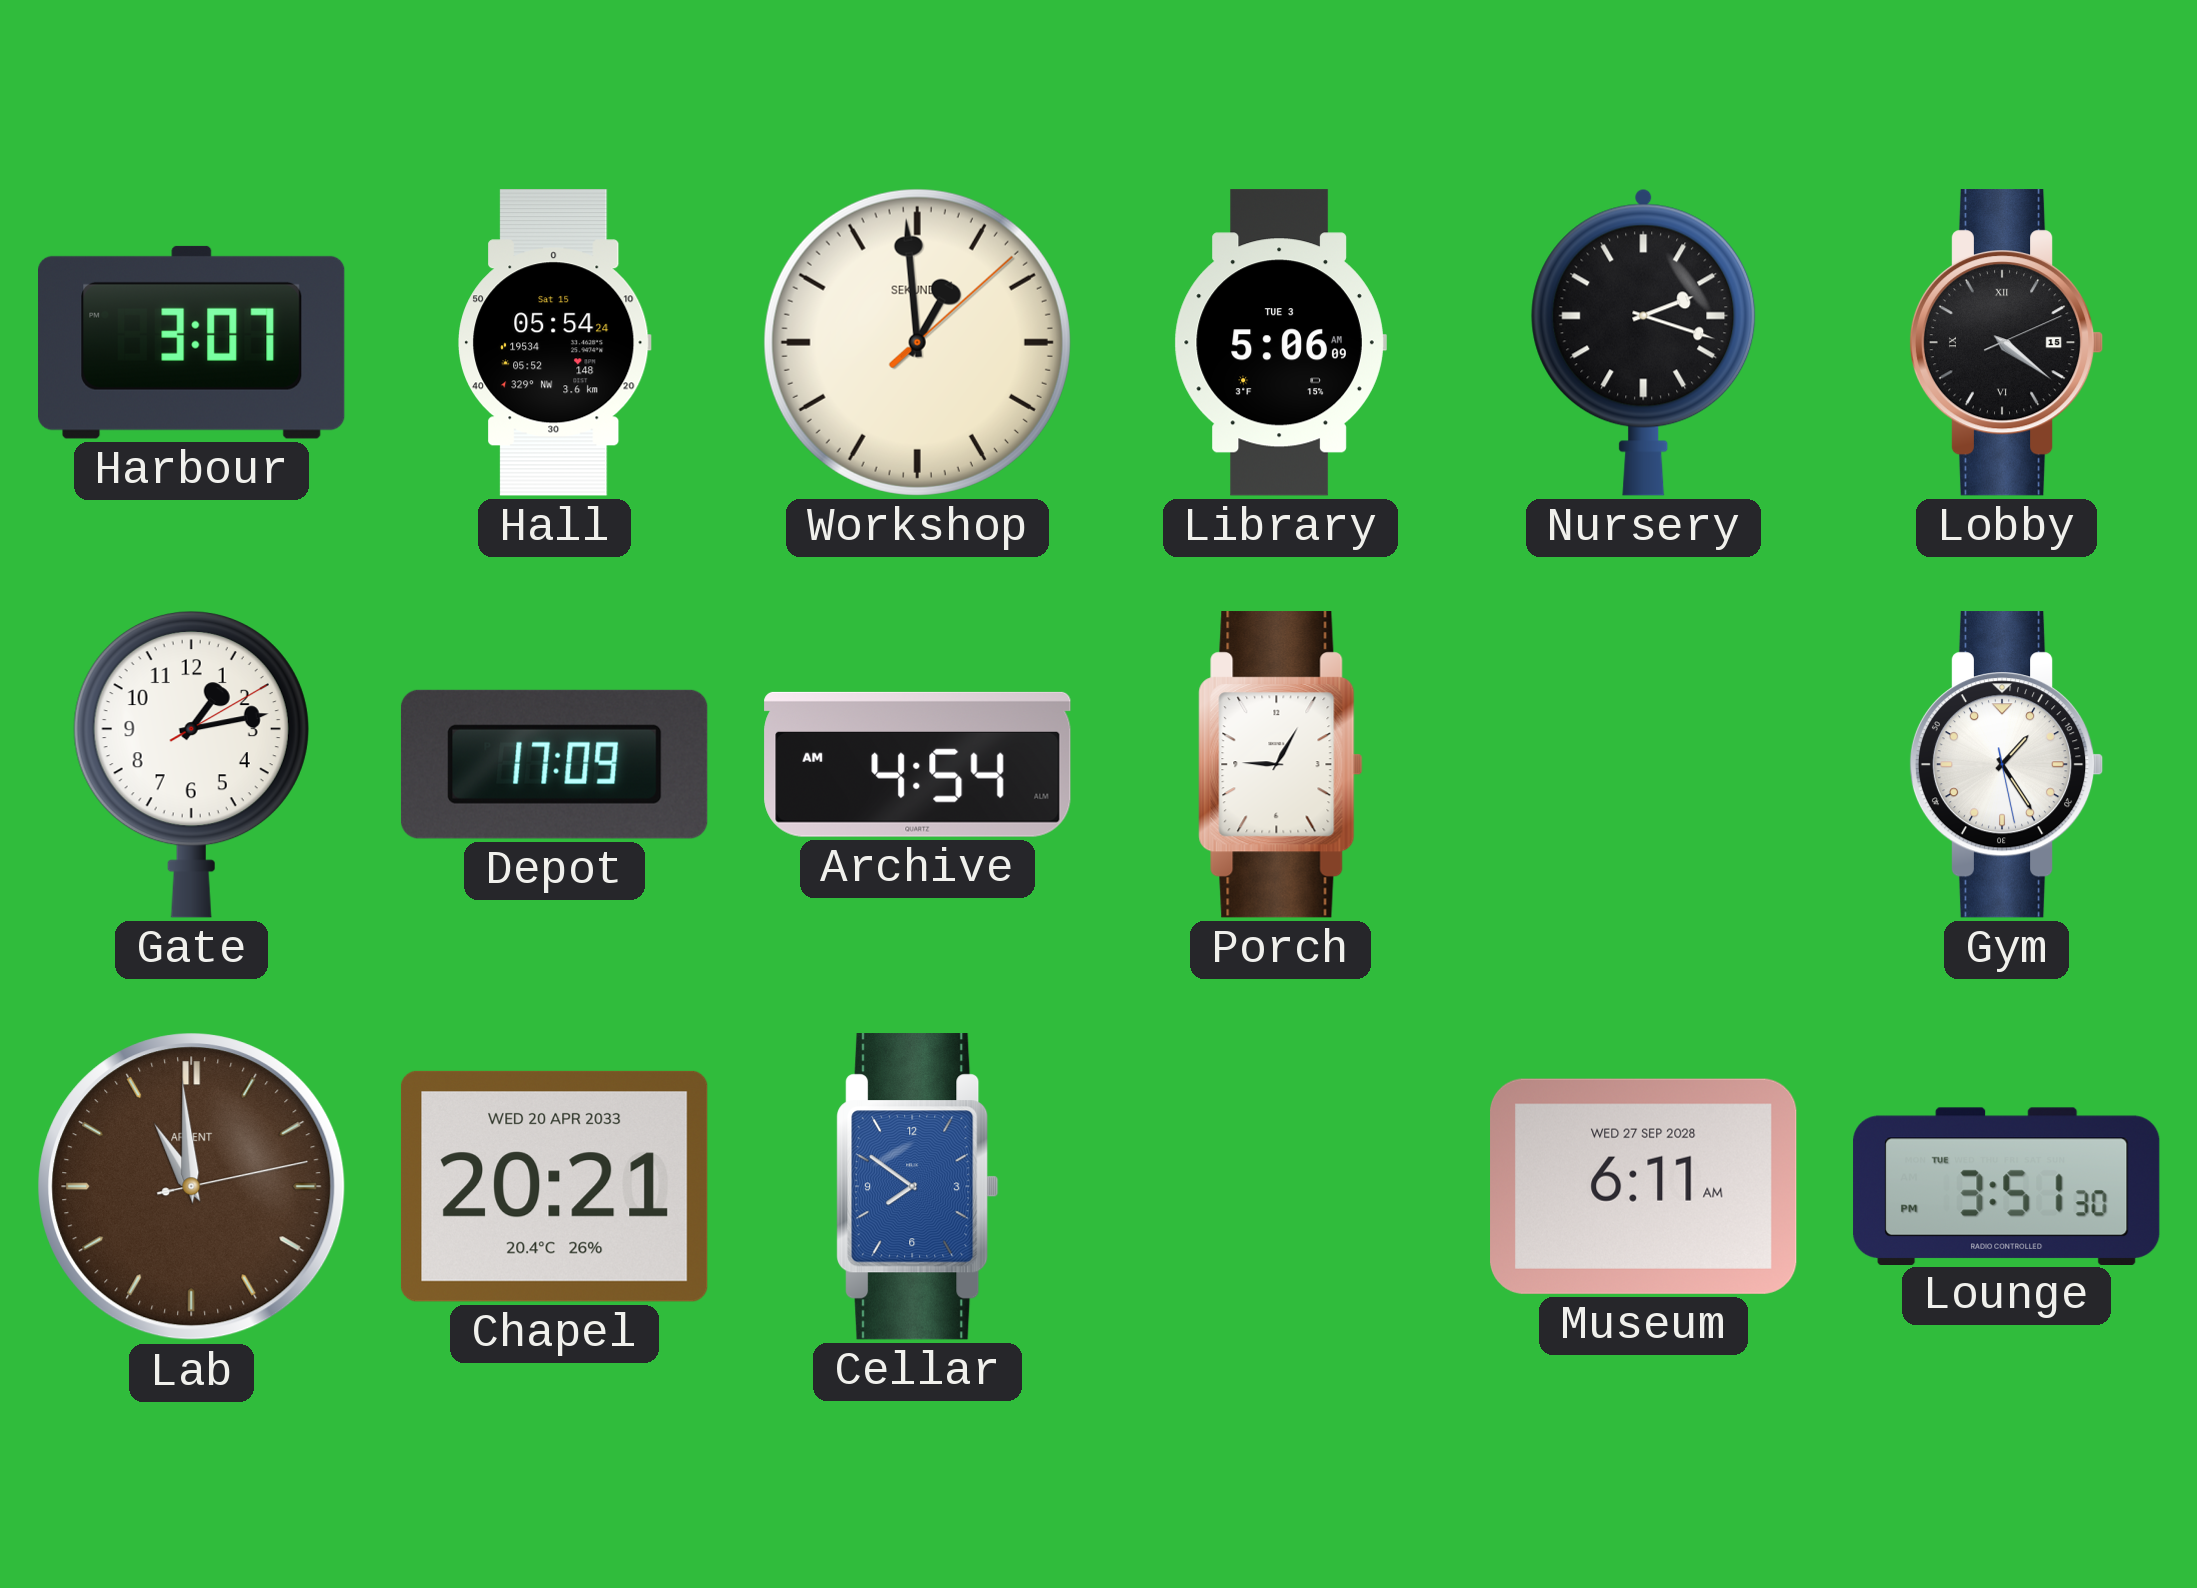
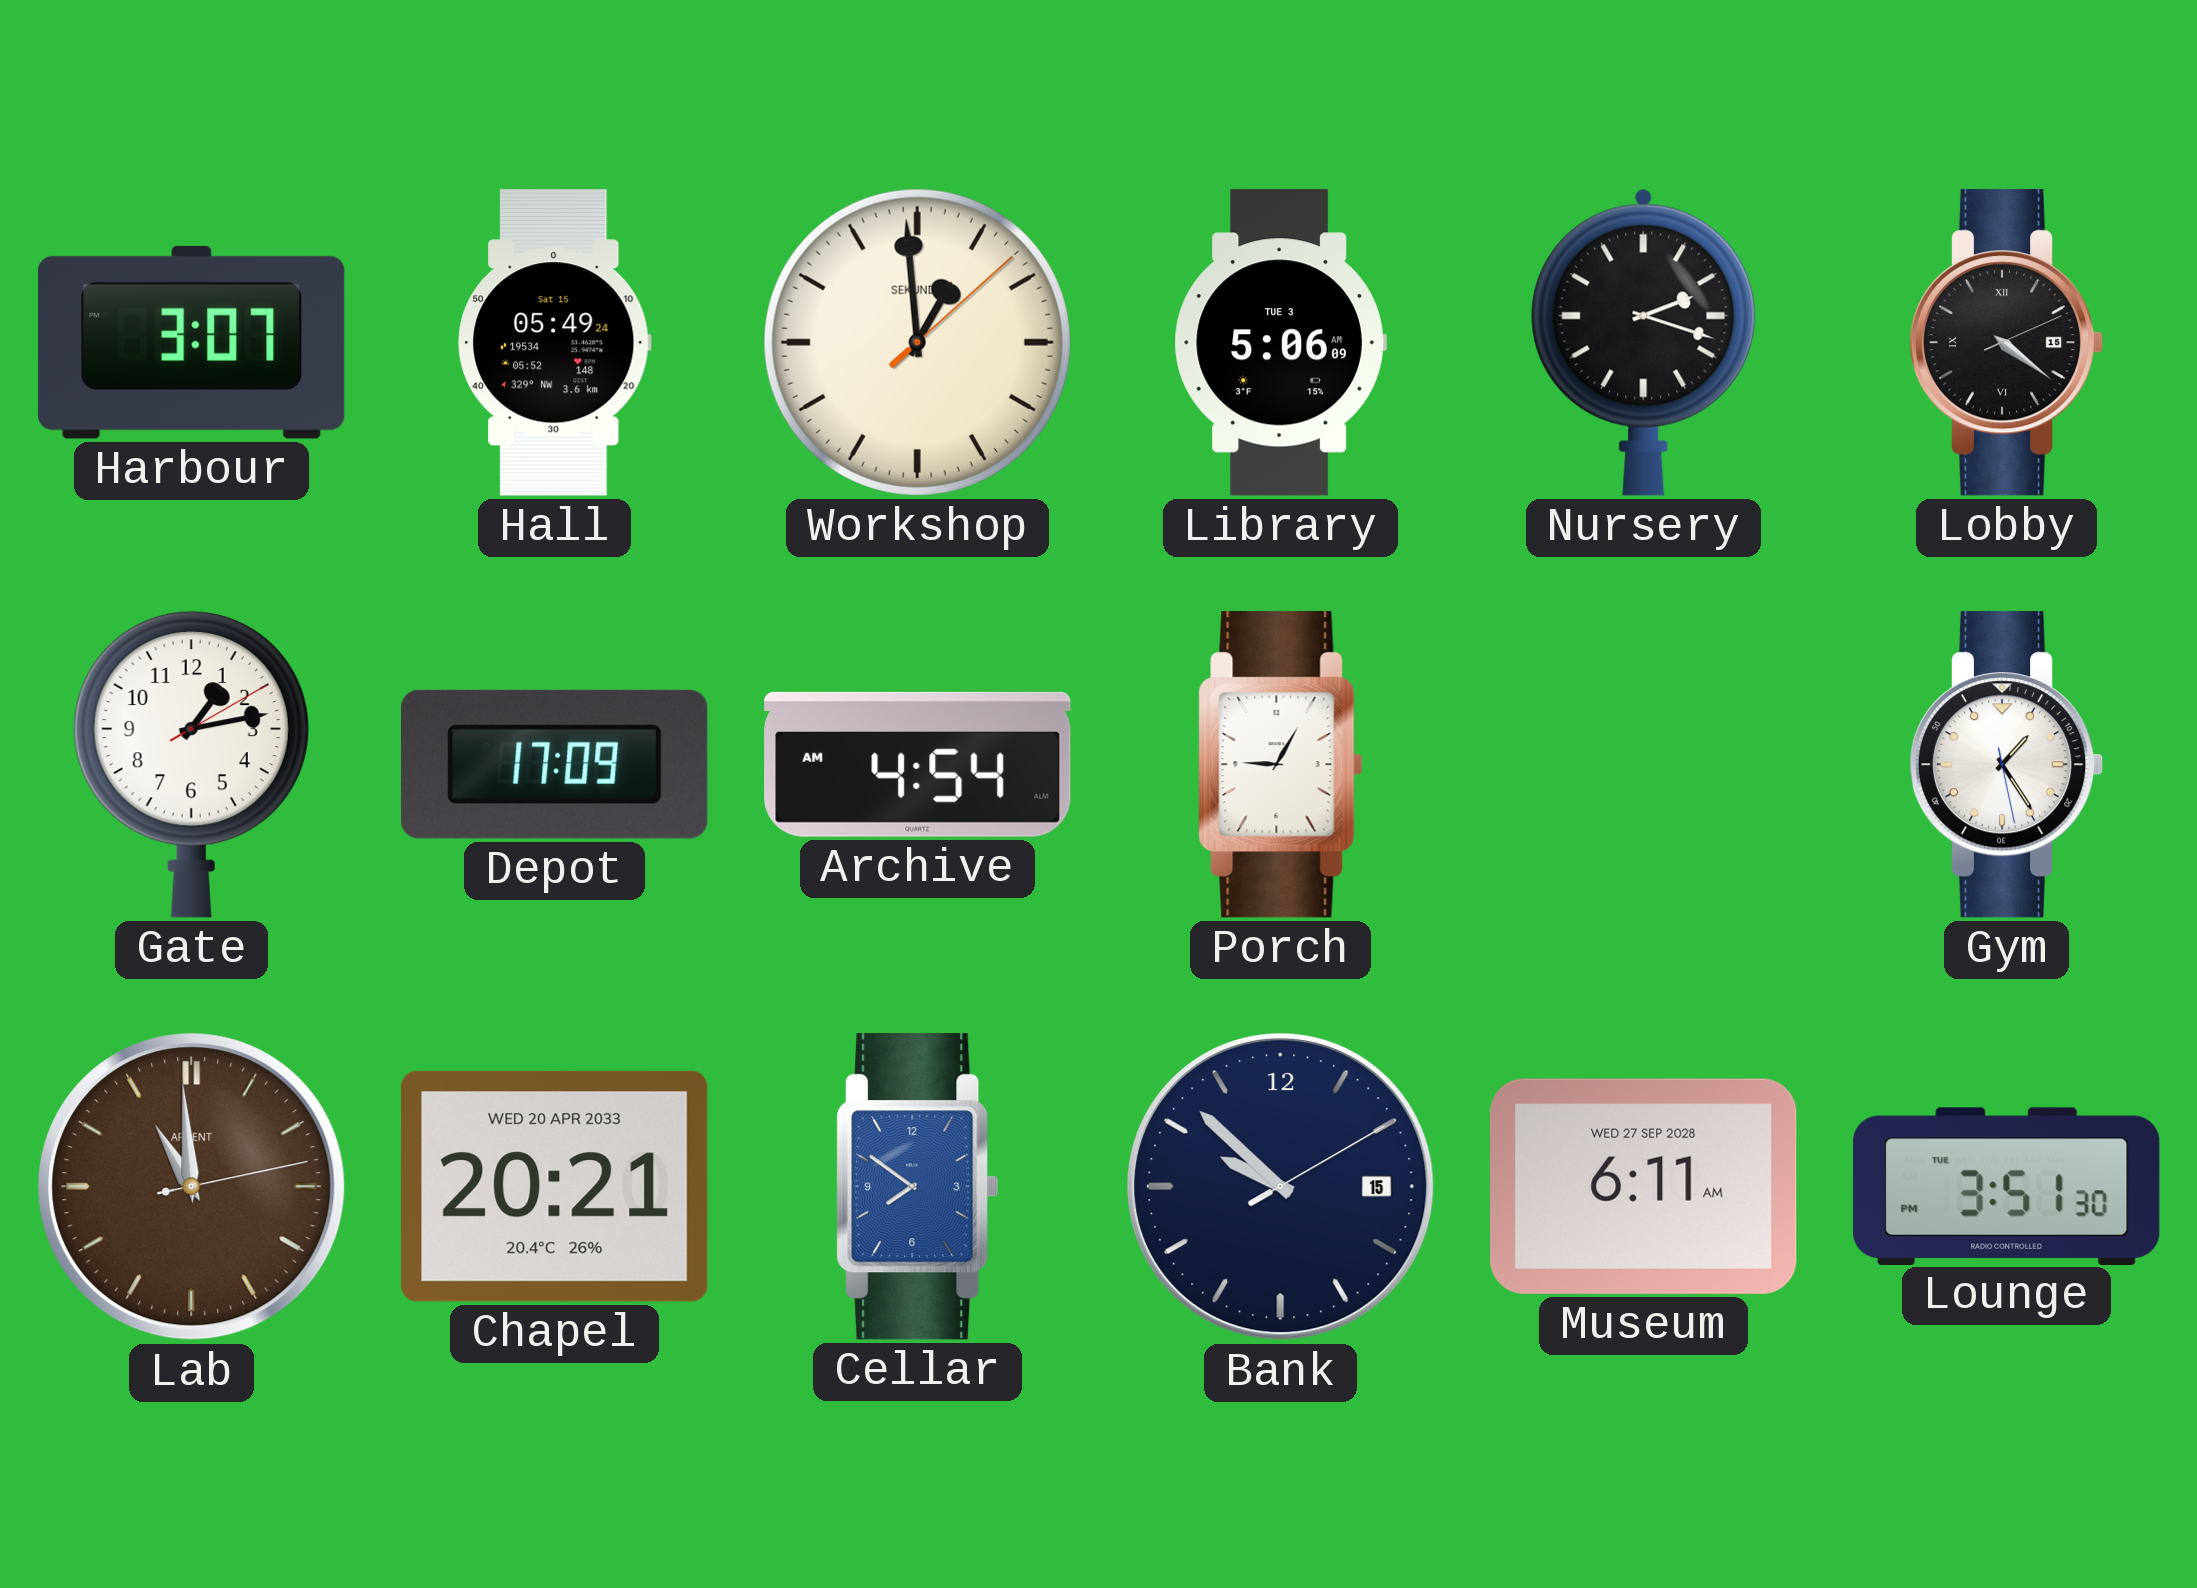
Hall: 05:54 -> 05:49
Bank: none -> 9:52
